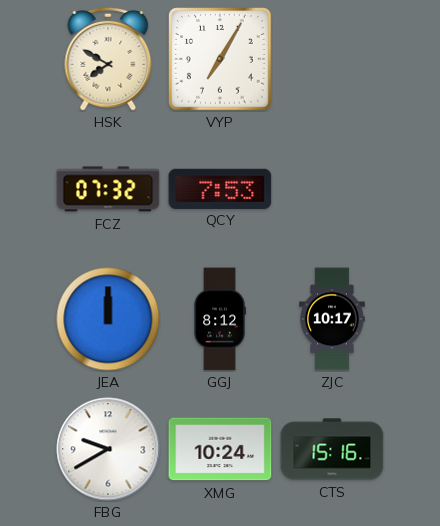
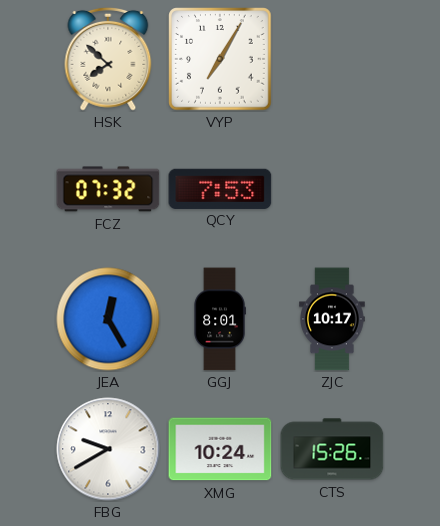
HSK: 7:50 -> 7:52
JEA: 12:00 -> 12:25
GGJ: 8:12 -> 8:01
CTS: 15:16 -> 15:26
